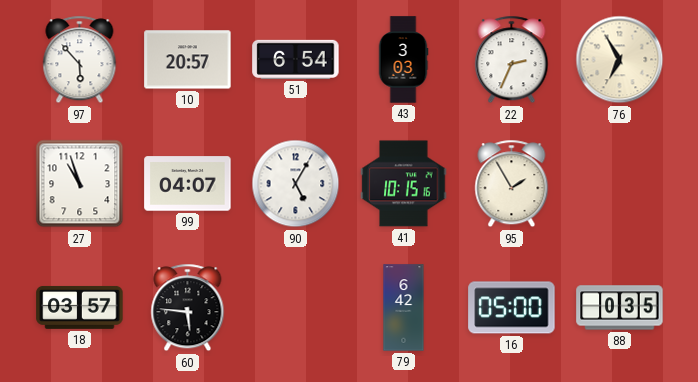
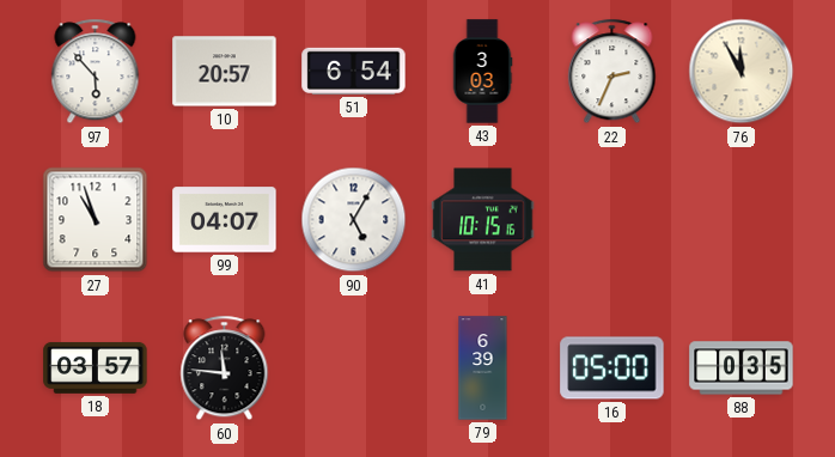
76: 6:55 -> 11:55
95: 1:55 -> none
60: 5:46 -> 11:46
79: 6:42 -> 6:39
